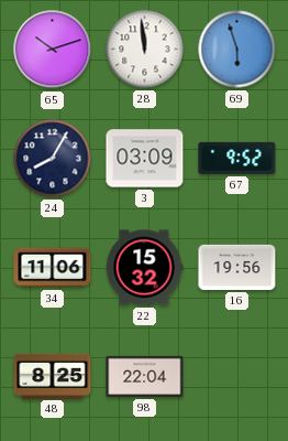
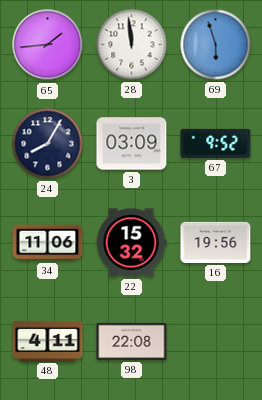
65: 10:12 -> 1:44
48: 8:25 -> 4:11
98: 22:04 -> 22:08
